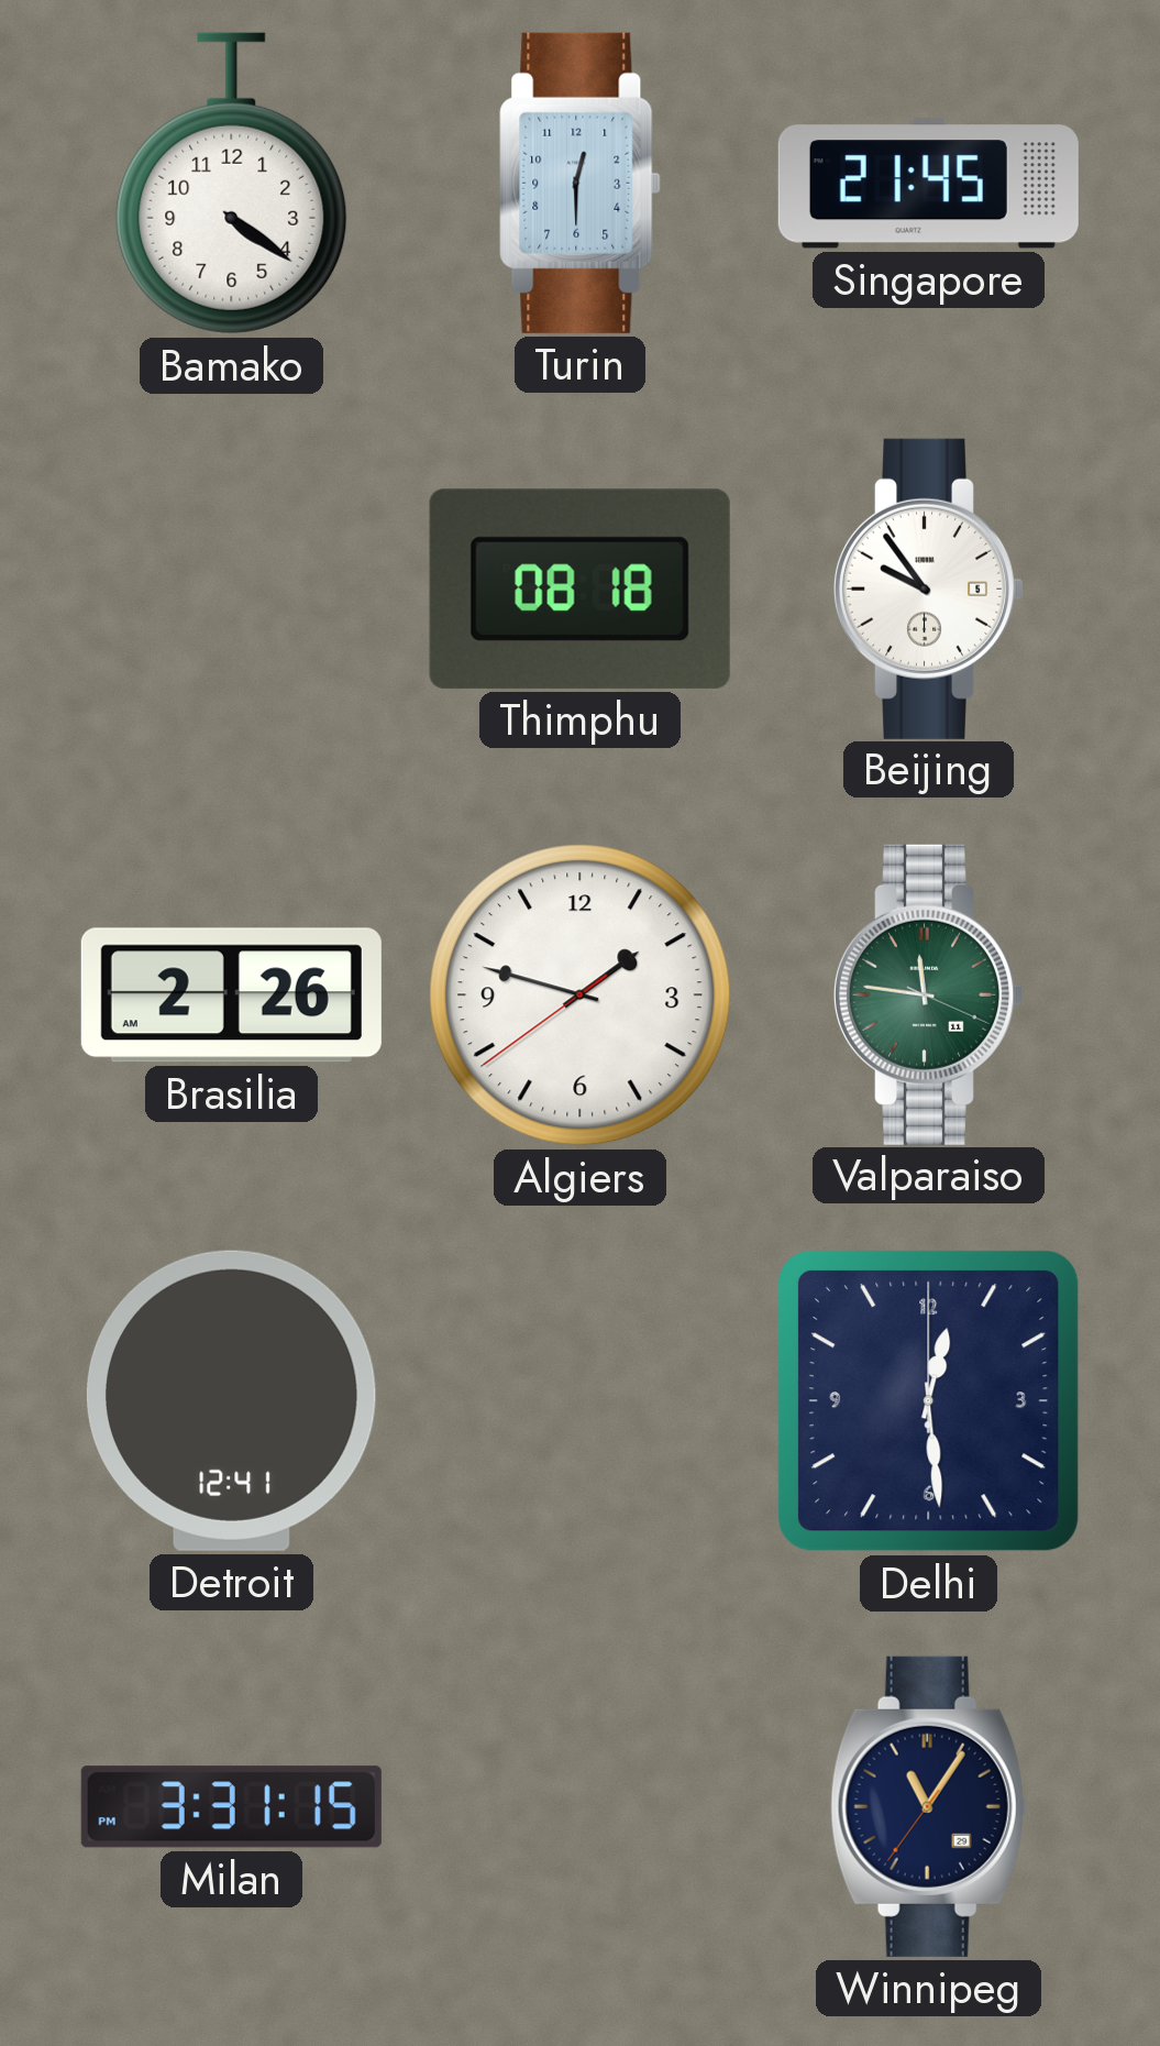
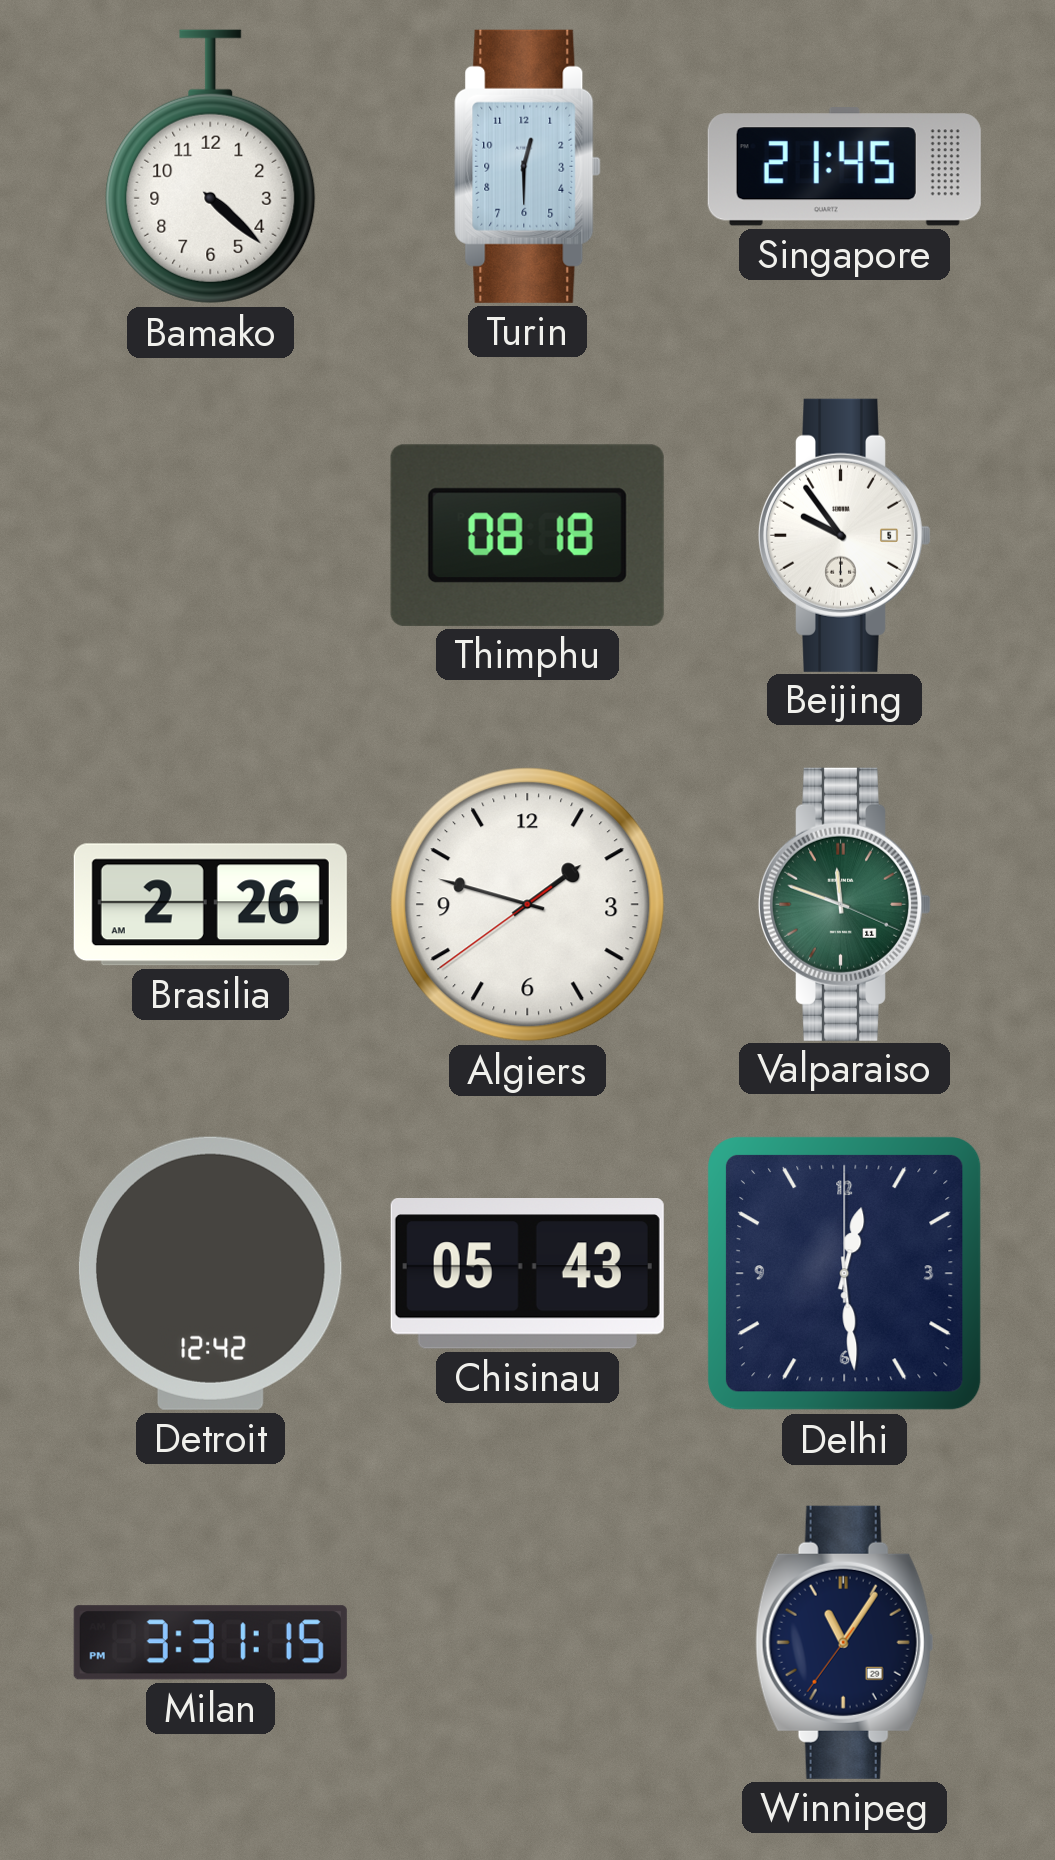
Bamako: 4:21 -> 4:22
Valparaiso: 11:46 -> 11:48
Detroit: 12:41 -> 12:42
Chisinau: none -> 05:43
